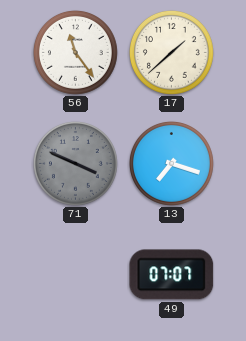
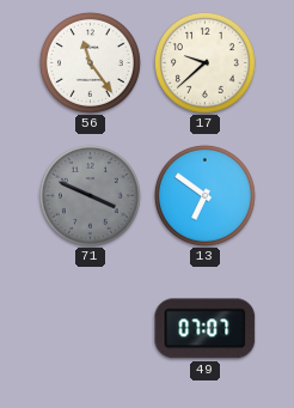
17: 1:38 -> 9:38
13: 7:18 -> 6:51
